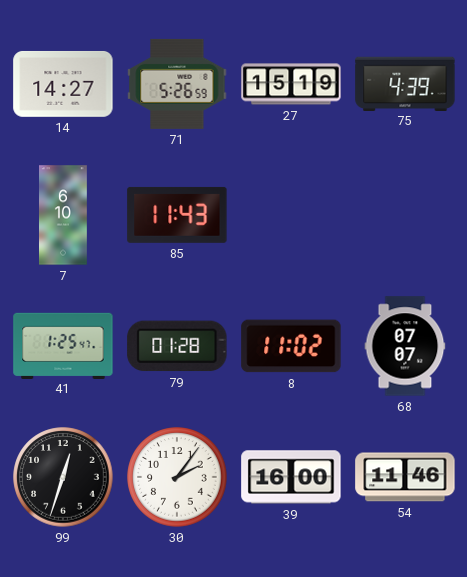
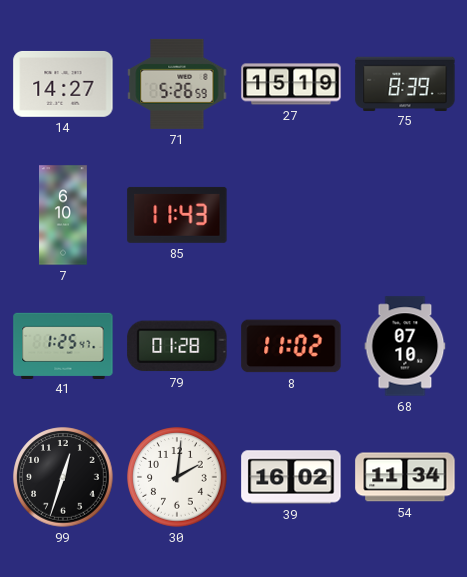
75: 4:39 -> 8:39
68: 07:07 -> 07:10
30: 2:06 -> 2:01
39: 16:00 -> 16:02
54: 11:46 -> 11:34
